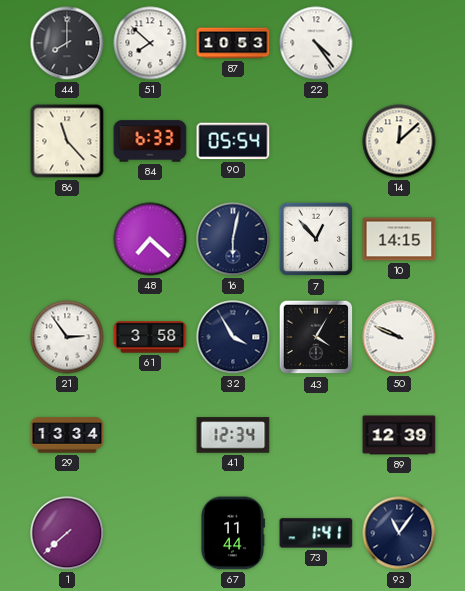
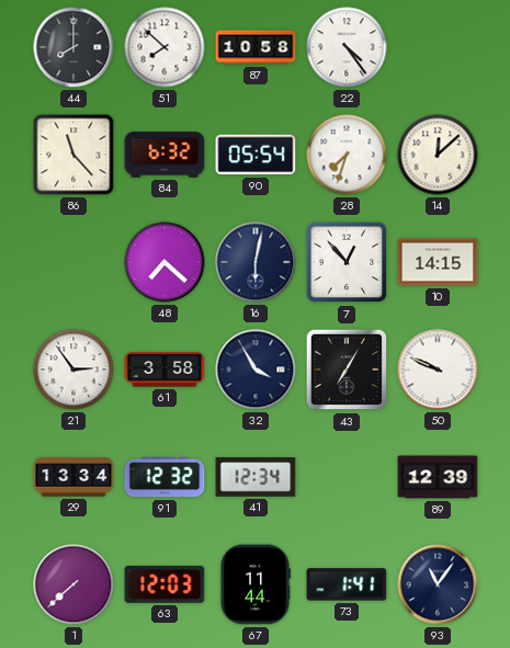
87: 10:53 -> 10:58
84: 6:33 -> 6:32
28: none -> 7:33
43: 4:05 -> 7:05
91: none -> 12:32
63: none -> 12:03
